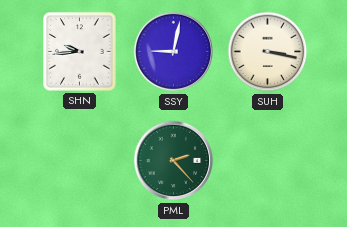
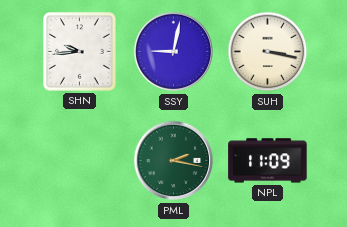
PML: 2:23 -> 2:17
NPL: none -> 11:09
